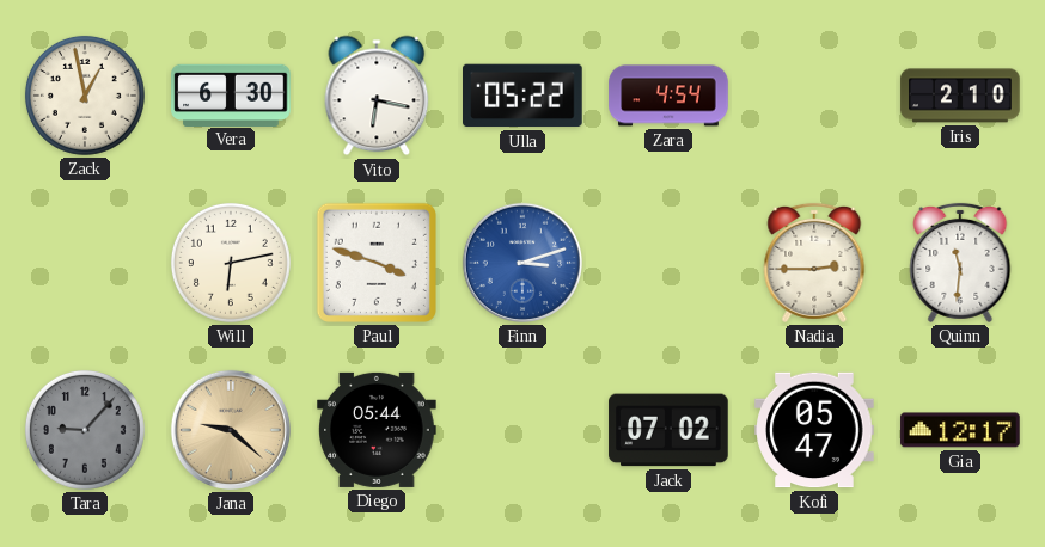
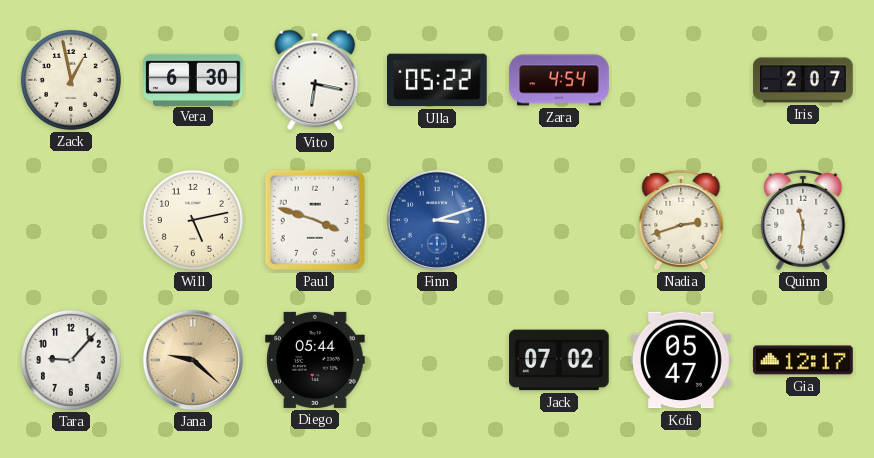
Iris: 2:10 -> 2:07
Will: 6:13 -> 5:13
Nadia: 2:45 -> 2:42
Tara dial: grey -> white
